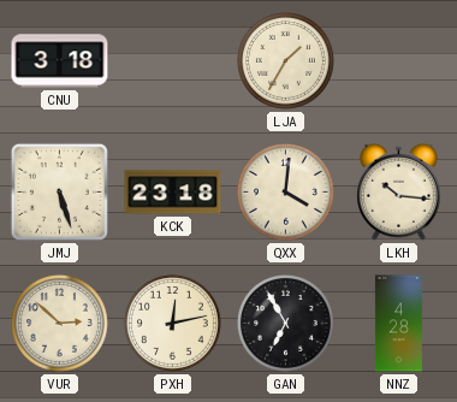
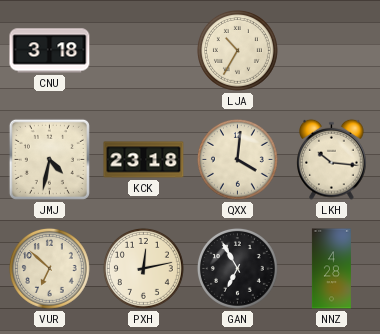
LJA: 1:35 -> 10:35
JMJ: 5:27 -> 4:32
VUR: 2:52 -> 6:52
